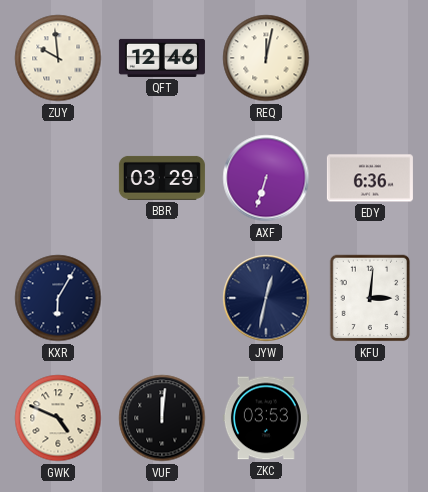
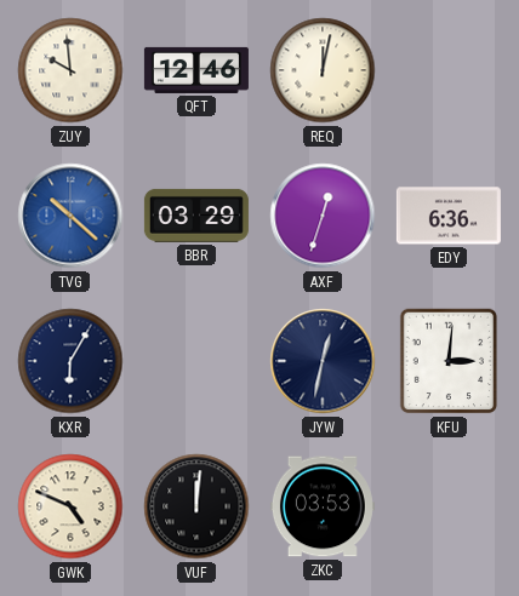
TVG: none -> 10:22
AXF: 6:33 -> 12:33
